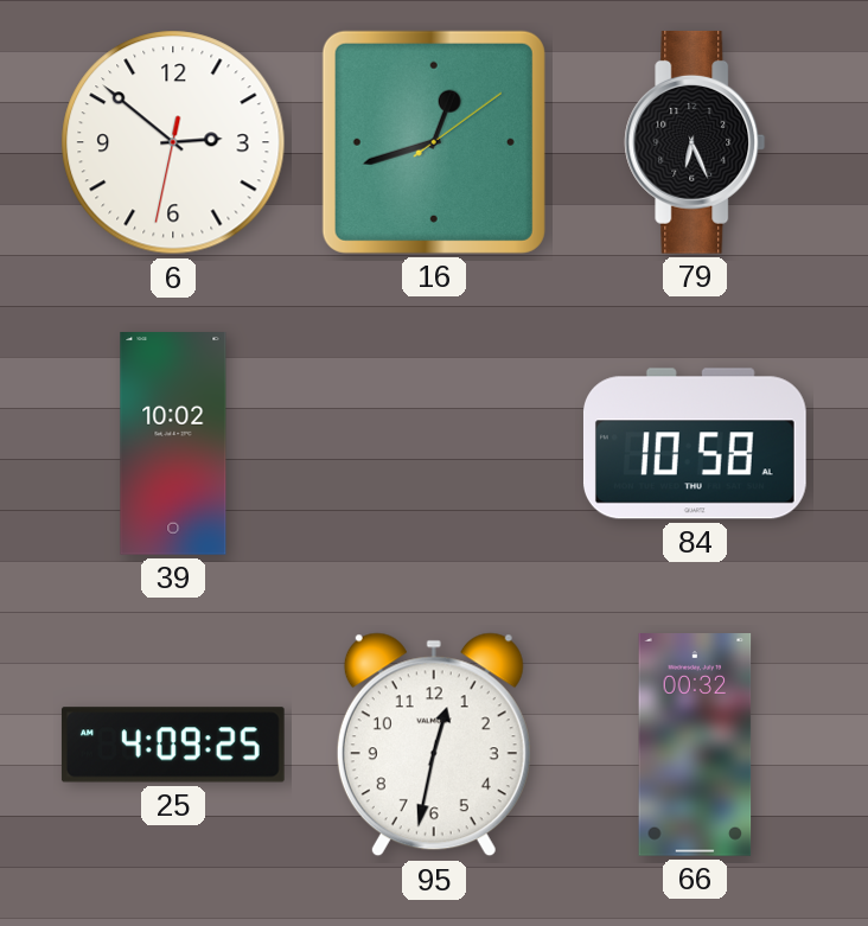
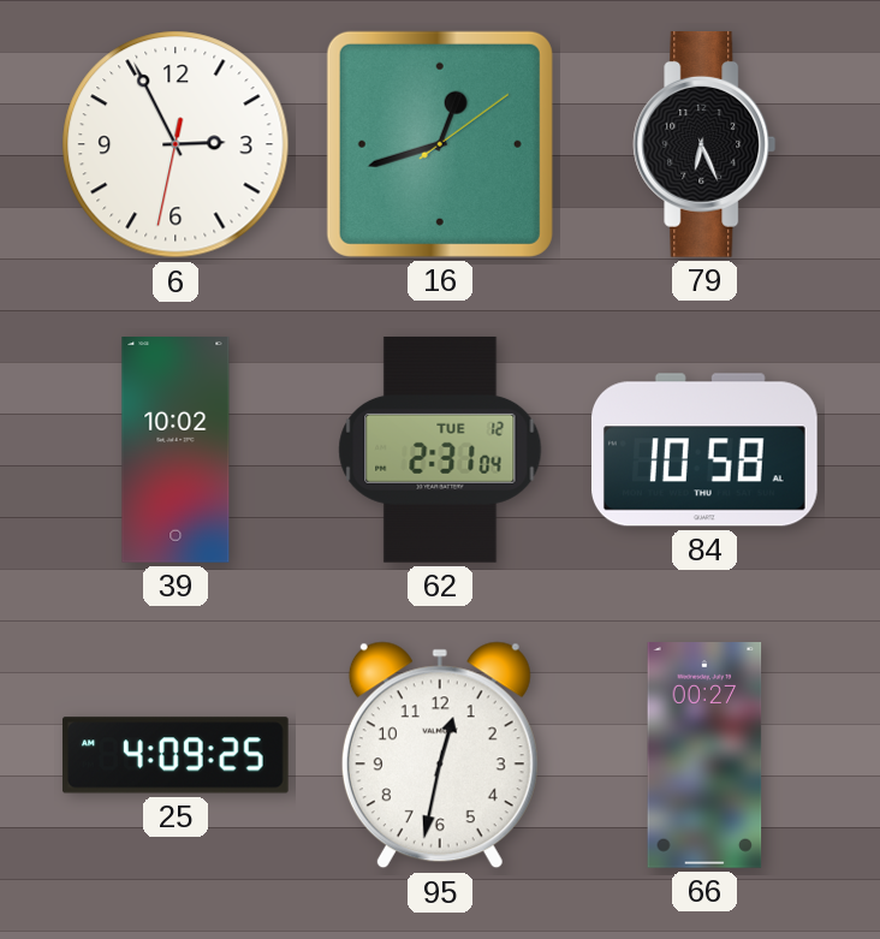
6: 2:51 -> 2:55
62: none -> 2:31
66: 00:32 -> 00:27
